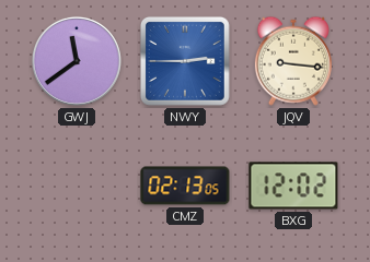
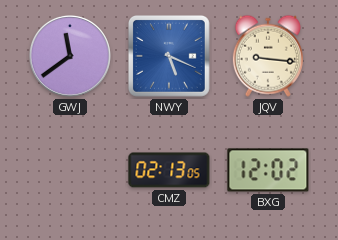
NWY: 2:45 -> 5:19
